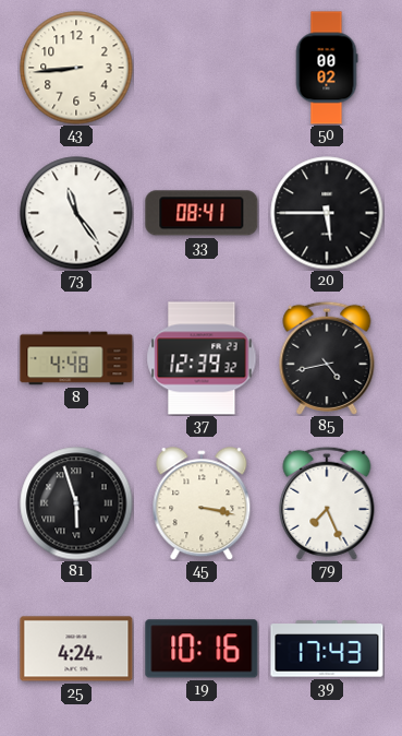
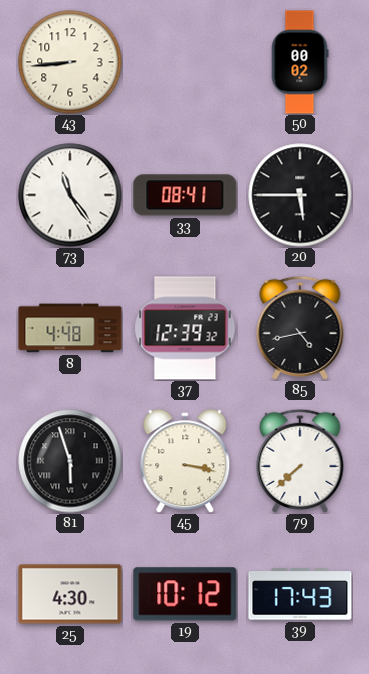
79: 7:26 -> 7:38
25: 4:24 -> 4:30
19: 10:16 -> 10:12
